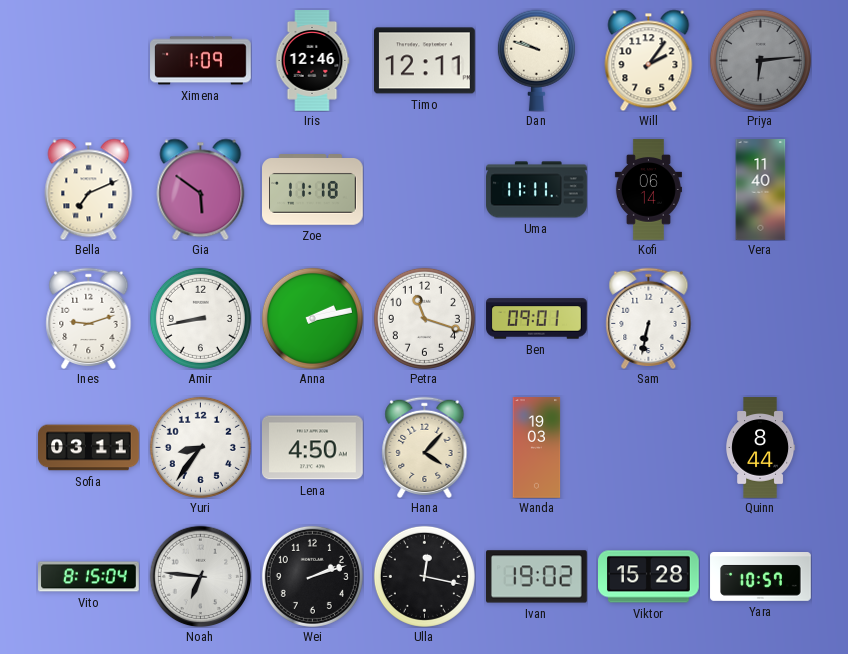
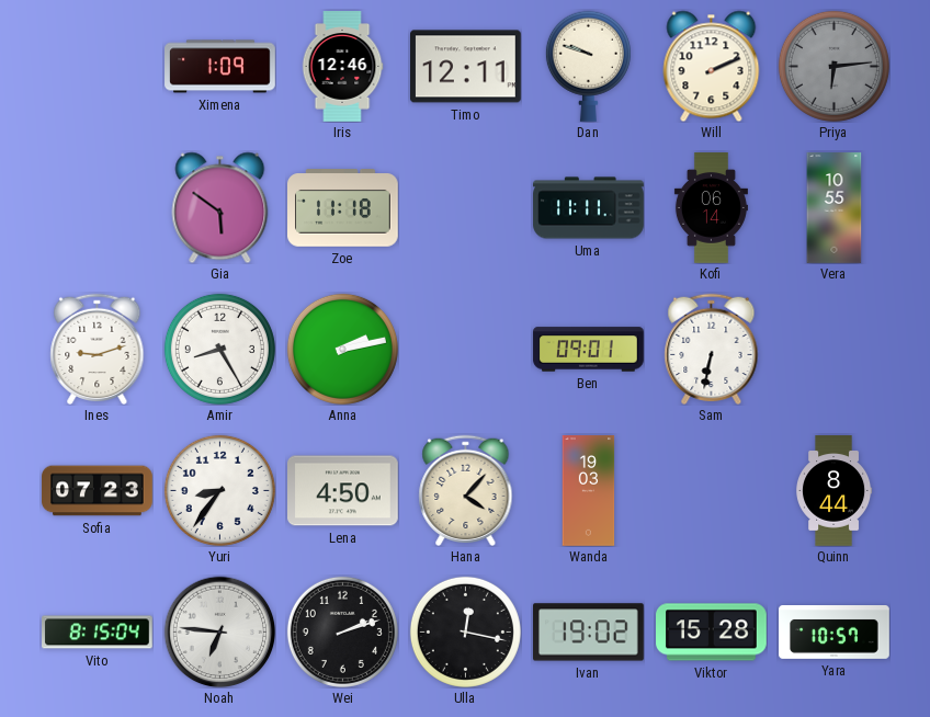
Will: 2:06 -> 2:11
Bella: 7:11 -> none
Vera: 11:40 -> 10:55
Amir: 8:43 -> 8:25
Petra: 11:18 -> none
Sofia: 03:11 -> 07:23
